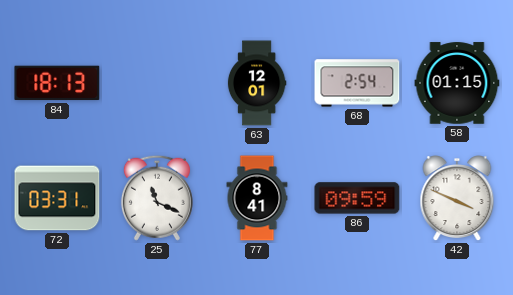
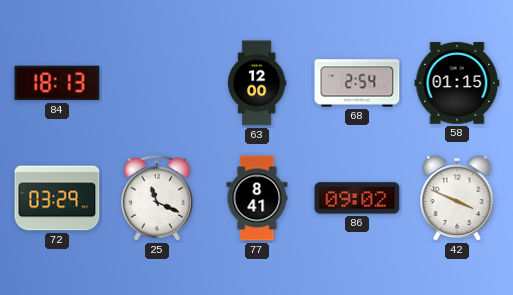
63: 12:01 -> 12:00
72: 03:31 -> 03:29
86: 09:59 -> 09:02
